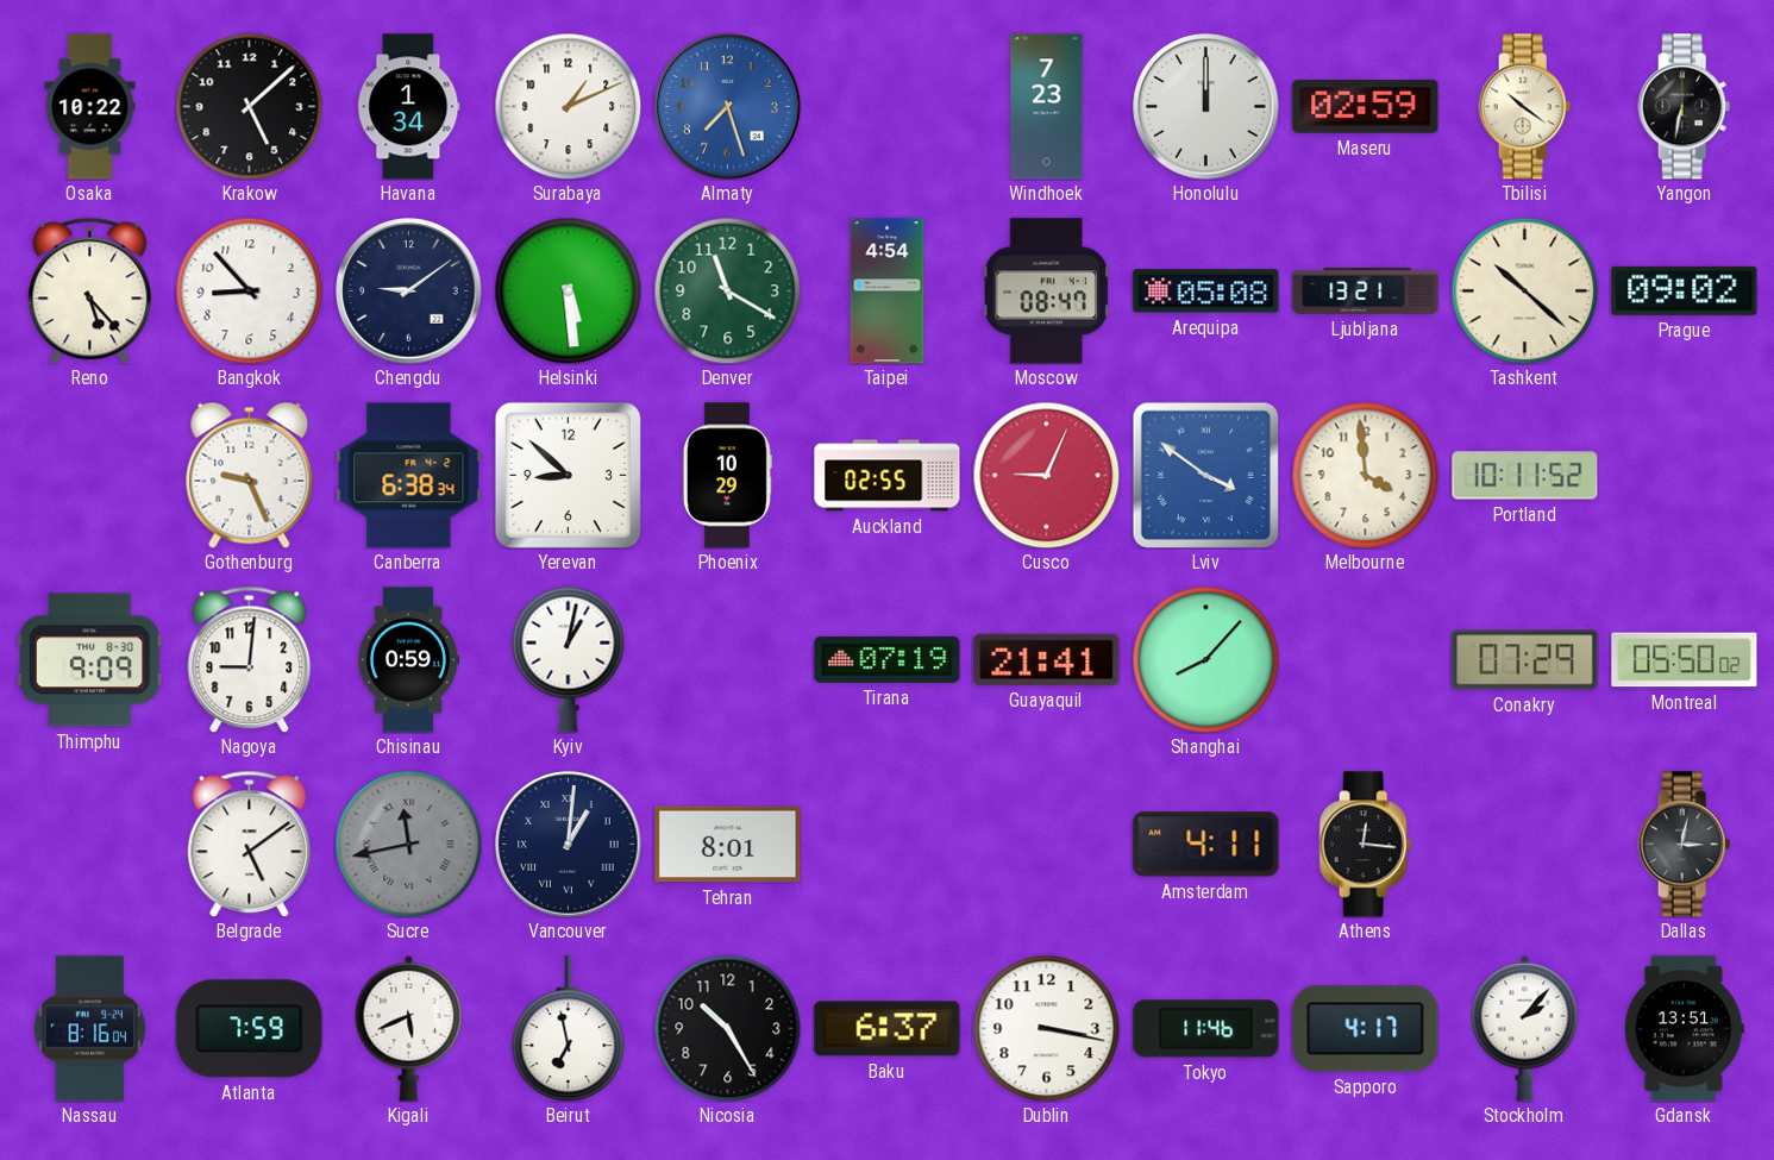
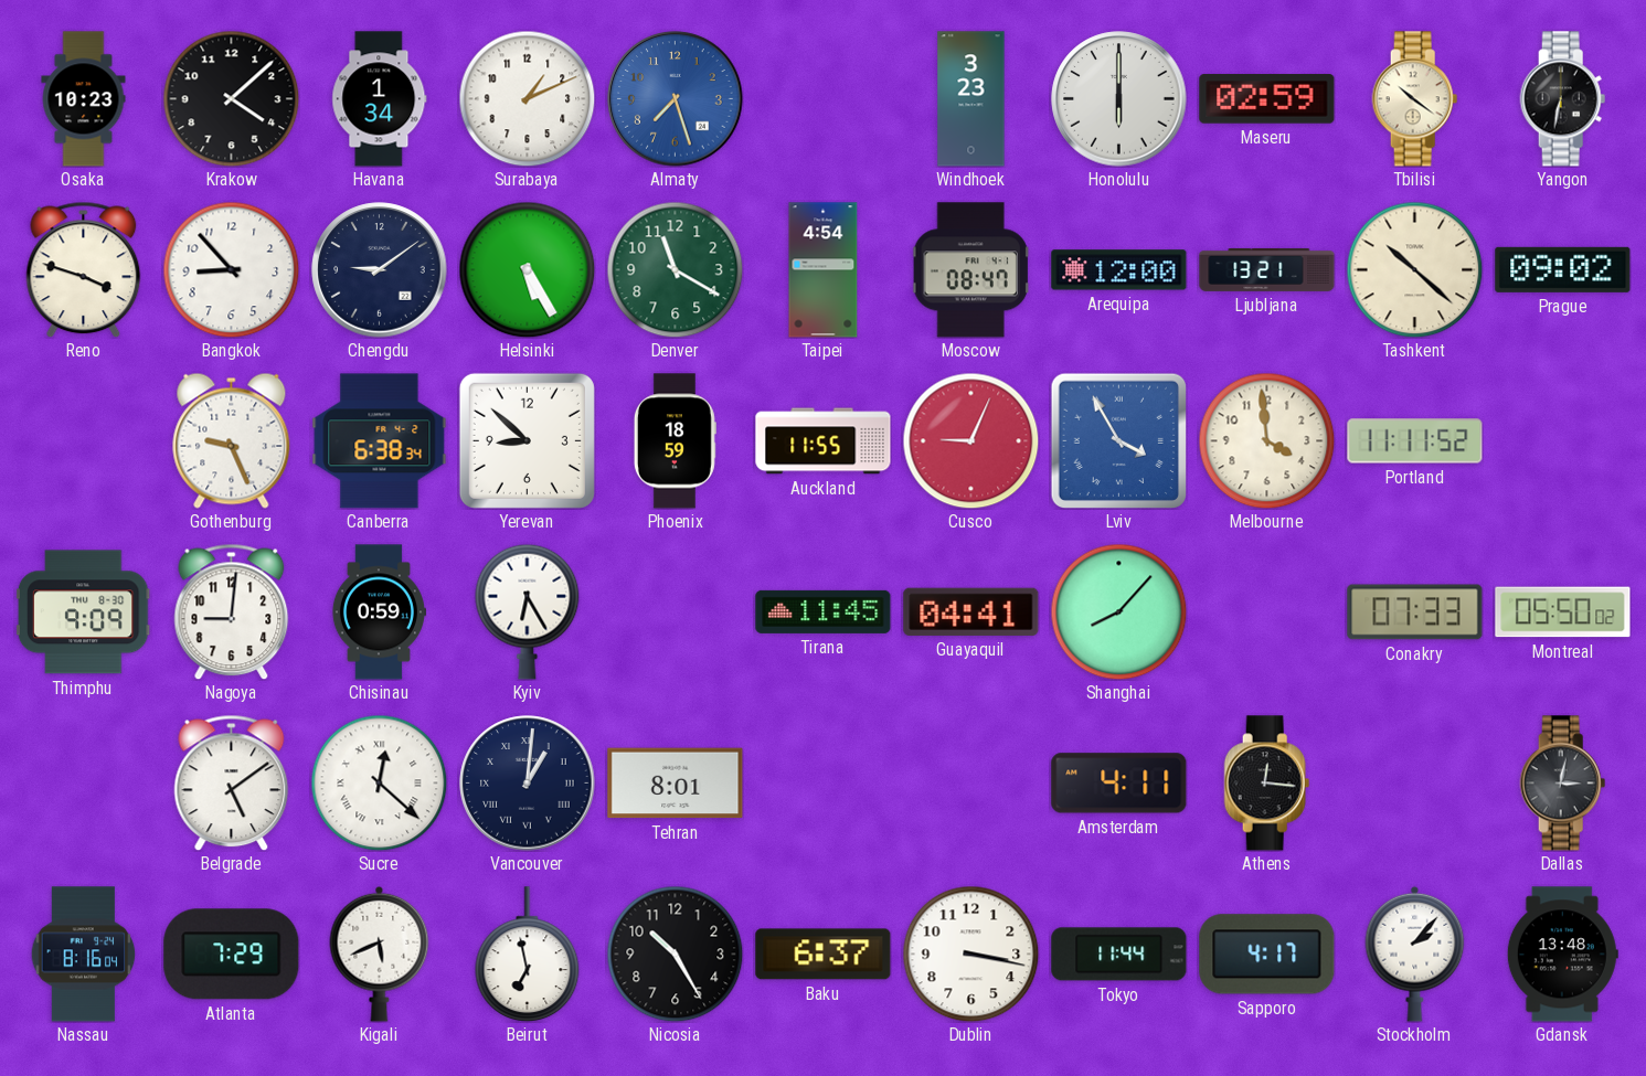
Osaka: 10:22 -> 10:23
Krakow: 5:08 -> 4:08
Windhoek: 7:23 -> 3:23
Honolulu: 12:00 -> 6:00
Reno: 5:23 -> 3:48
Helsinki: 5:29 -> 5:25
Arequipa: 05:08 -> 12:00
Phoenix: 10:29 -> 18:59
Auckland: 02:55 -> 11:55
Lviv: 3:51 -> 3:55
Portland: 10:11 -> 11:11
Kyiv: 1:02 -> 6:25
Tirana: 07:19 -> 11:45
Guayaquil: 21:41 -> 04:41
Conakry: 07:29 -> 07:33
Sucre: 11:43 -> 12:22
Sucre dial: grey -> white
Atlanta: 7:59 -> 7:29
Tokyo: 11:46 -> 11:44
Gdansk: 13:51 -> 13:48
